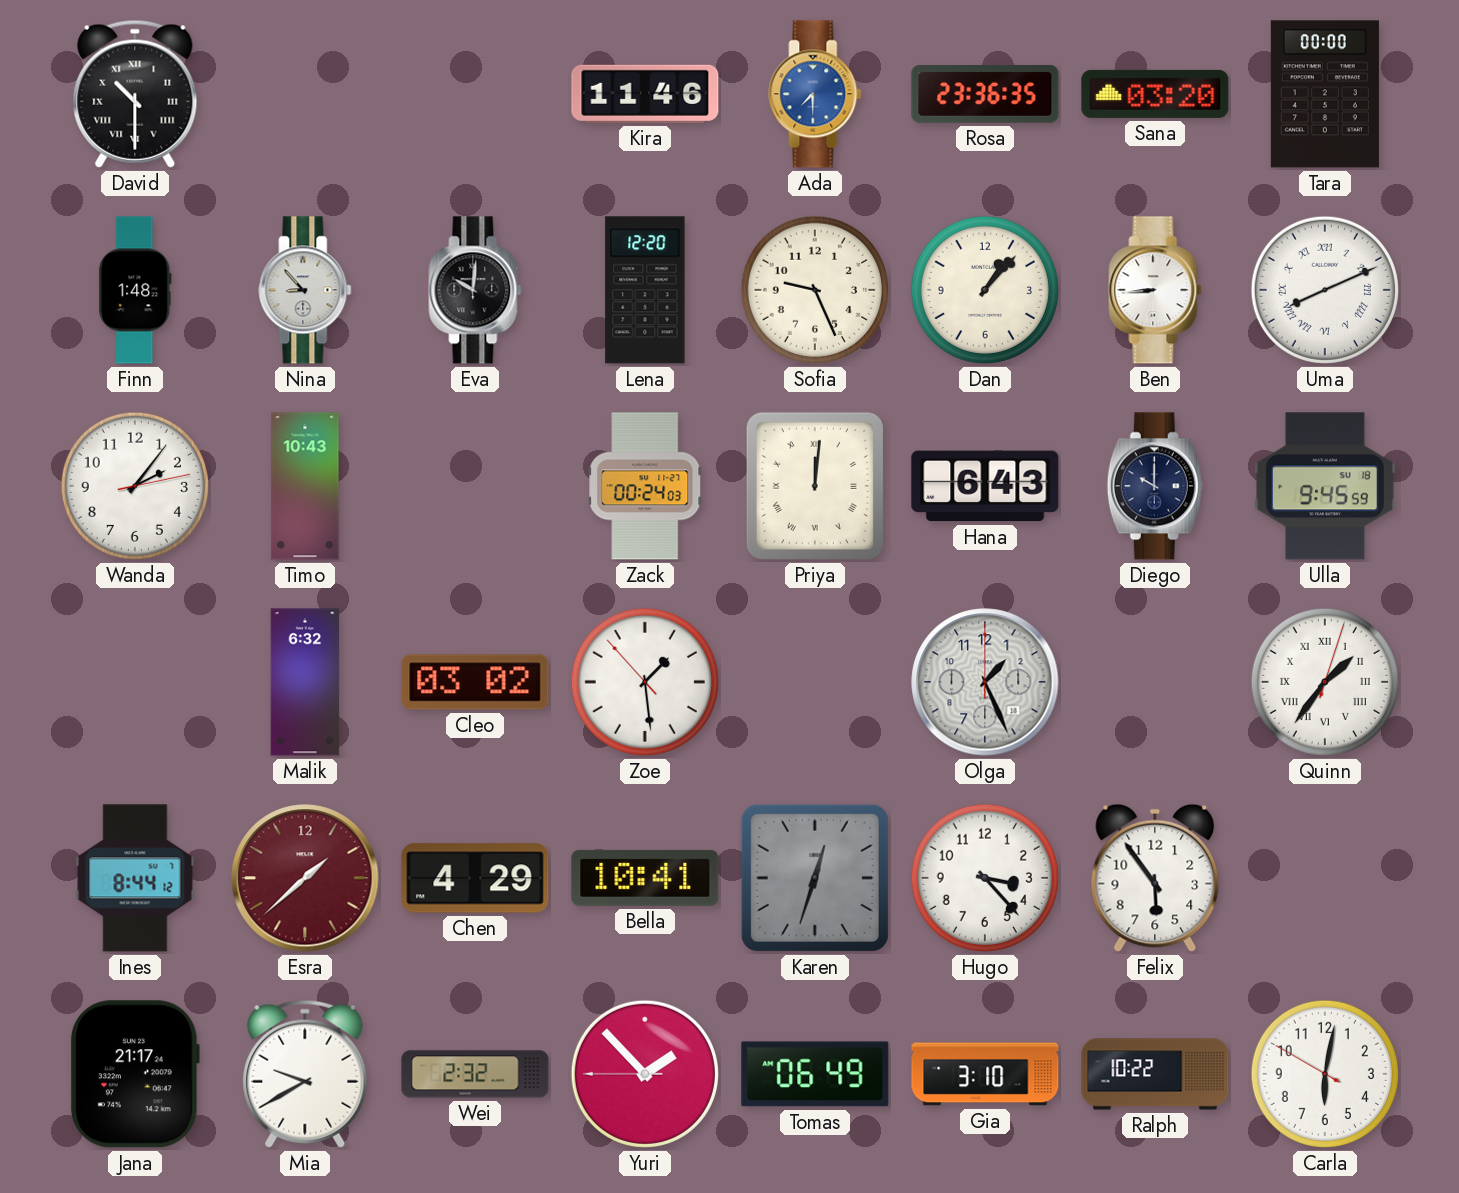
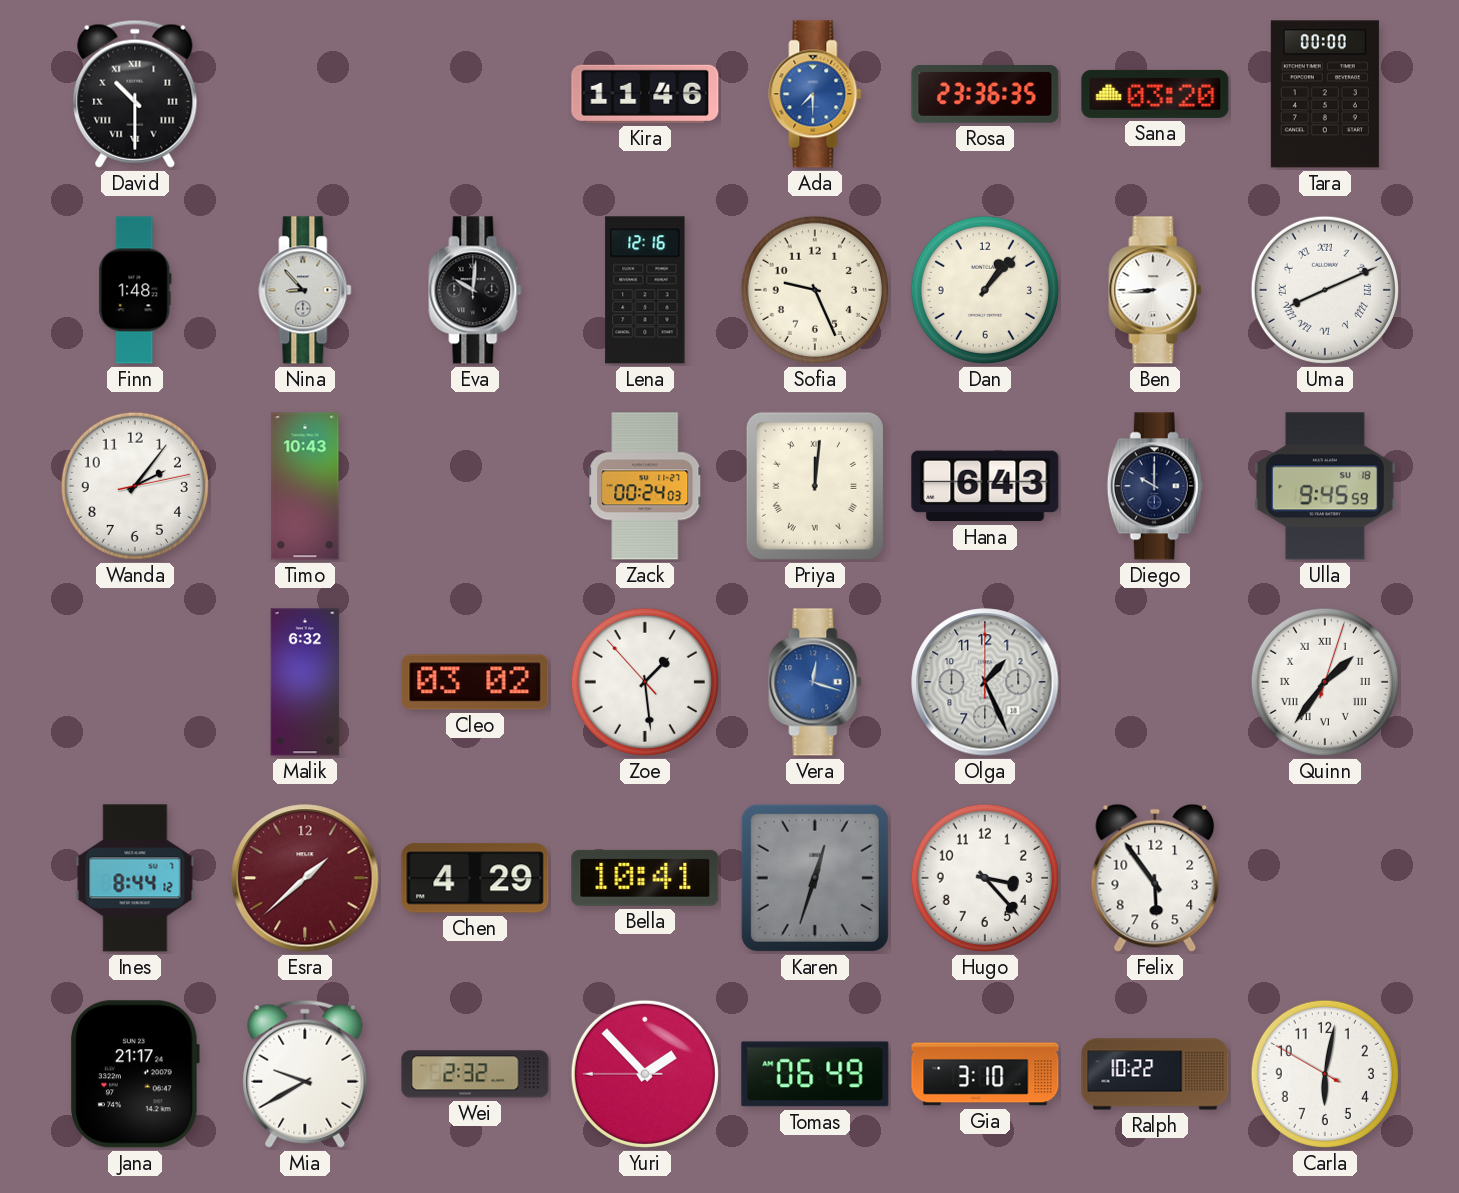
Lena: 12:20 -> 12:16
Vera: none -> 12:18
